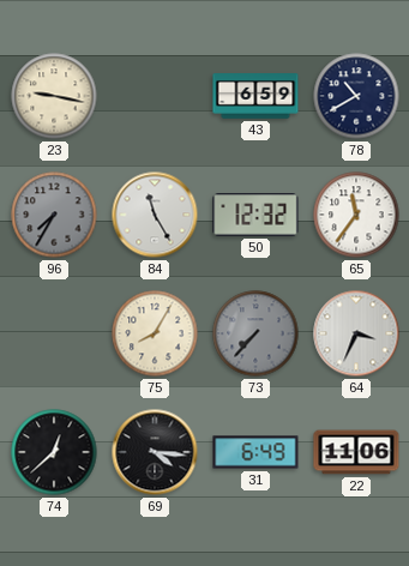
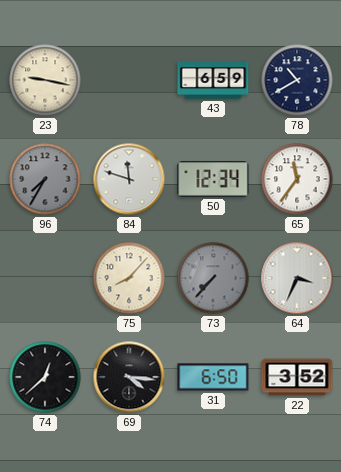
84: 11:25 -> 11:48
50: 12:32 -> 12:34
75: 8:05 -> 8:07
31: 6:49 -> 6:50
22: 11:06 -> 3:52
